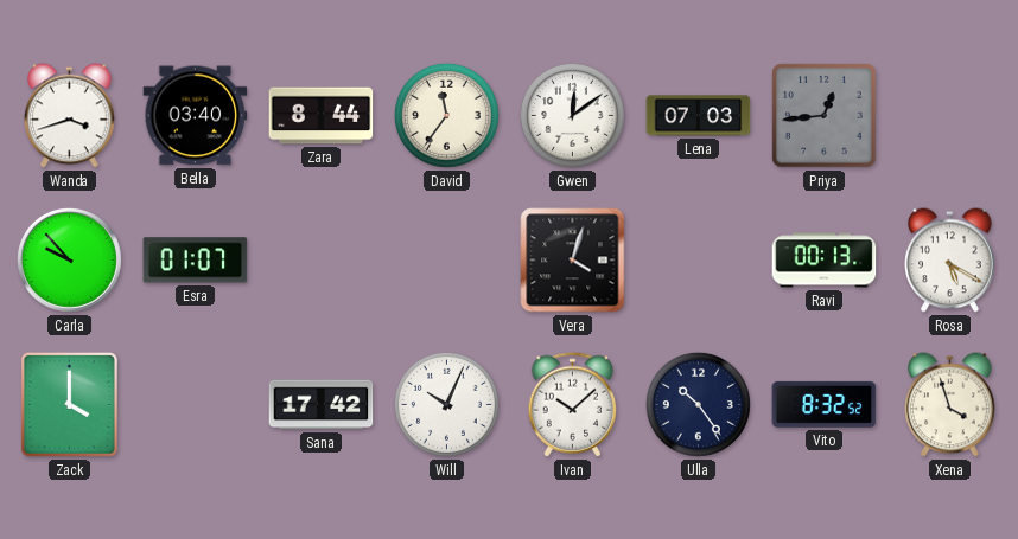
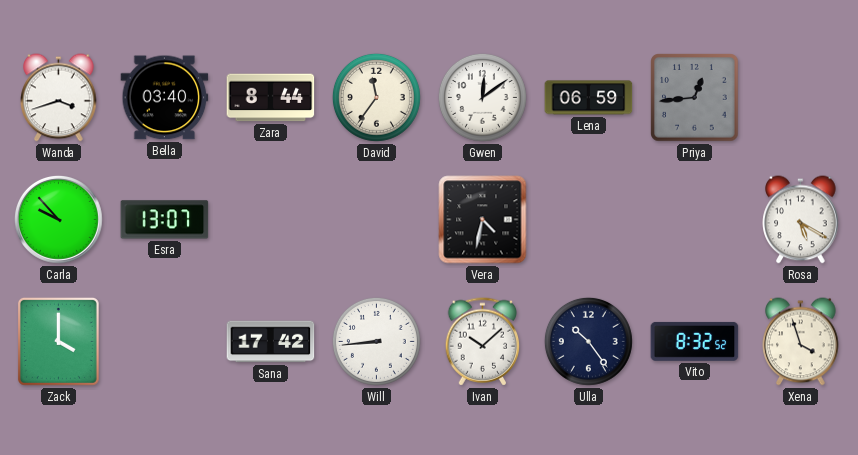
Lena: 07:03 -> 06:59
Esra: 01:07 -> 13:07
Vera: 4:03 -> 4:32
Ravi: 00:13 -> none
Will: 10:04 -> 8:44
